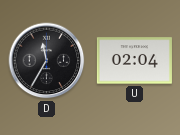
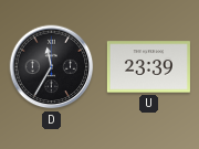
U: 02:04 -> 23:39
